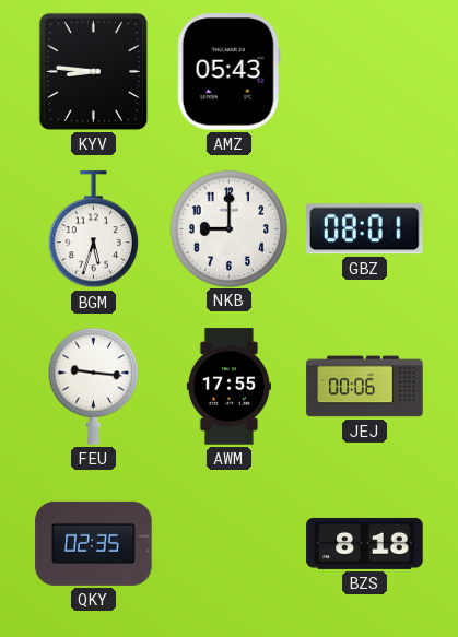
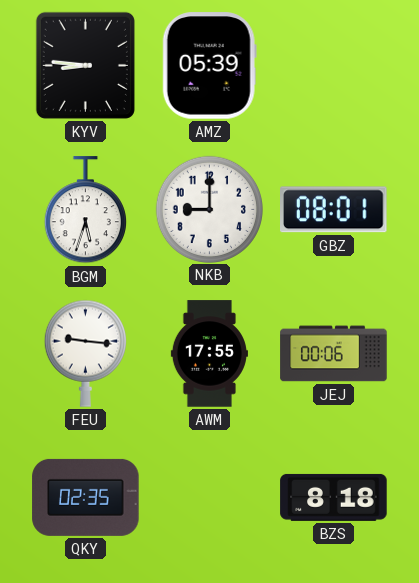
AMZ: 05:43 -> 05:39
